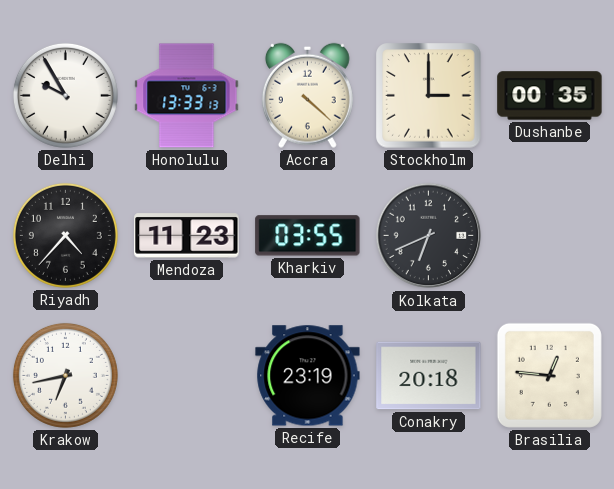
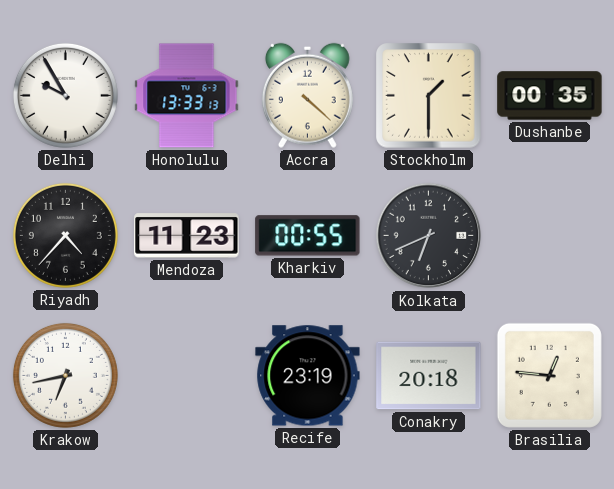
Stockholm: 3:00 -> 1:30
Kharkiv: 03:55 -> 00:55
